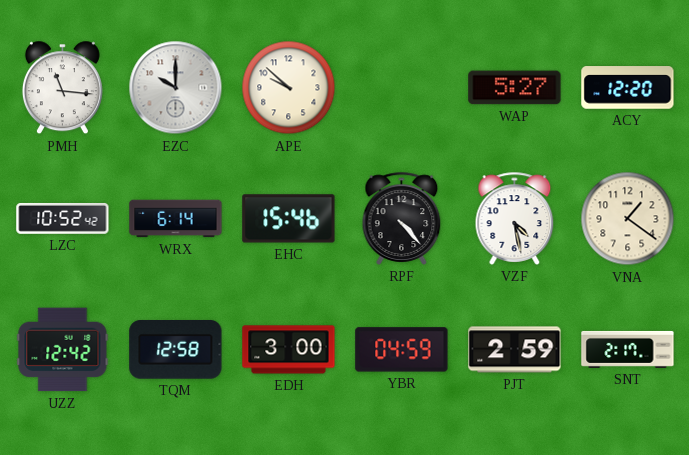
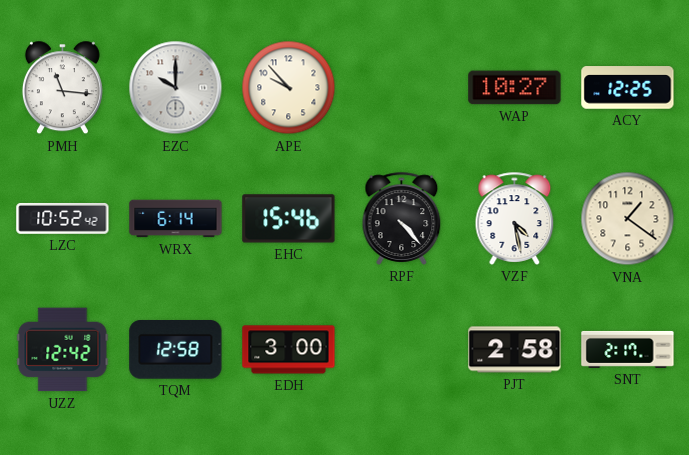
APE: 9:52 -> 9:53
WAP: 5:27 -> 10:27
ACY: 12:20 -> 12:25
YBR: 04:59 -> none
PJT: 2:59 -> 2:58
